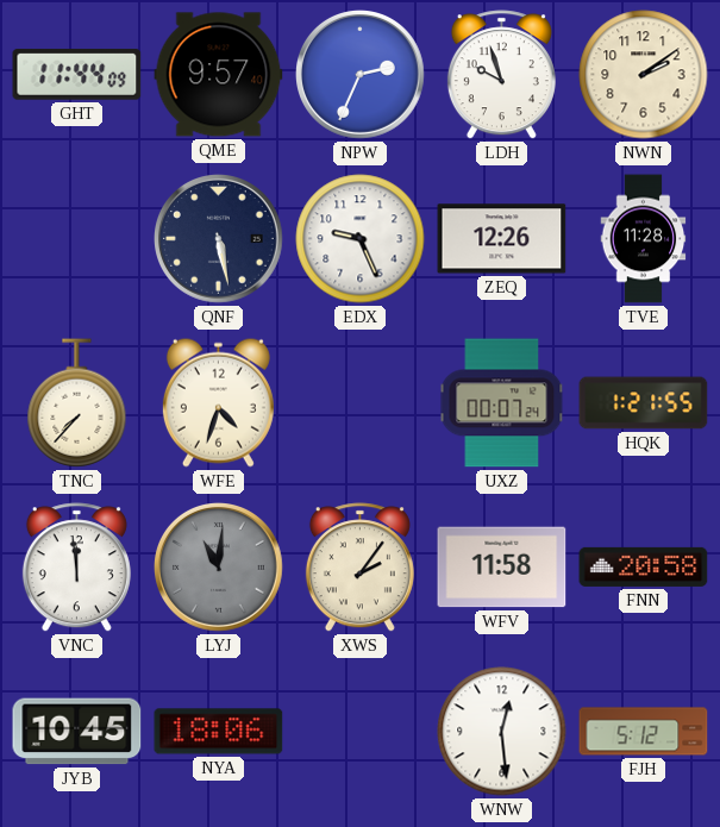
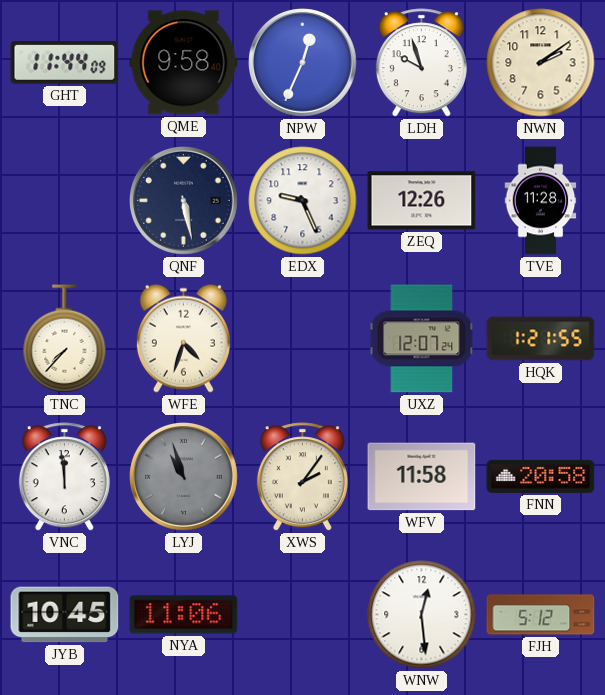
QME: 9:57 -> 9:58
NPW: 2:34 -> 12:34
UXZ: 00:07 -> 12:07
LYJ: 11:01 -> 10:57
NYA: 18:06 -> 11:06
